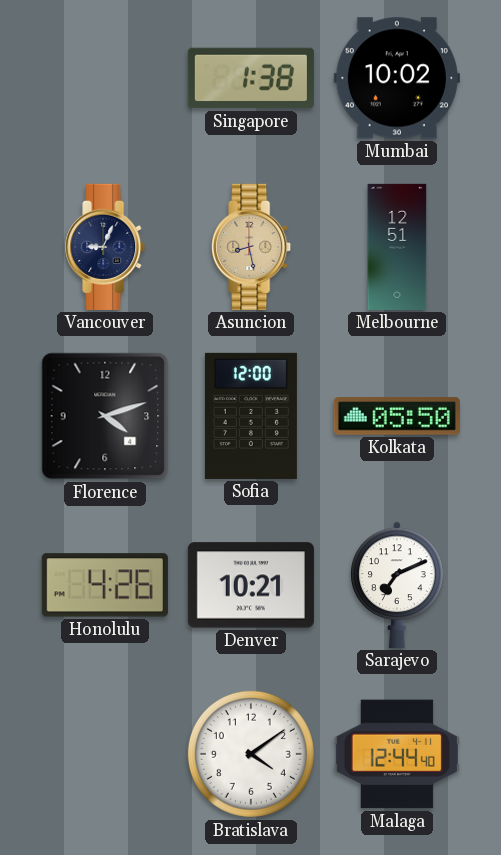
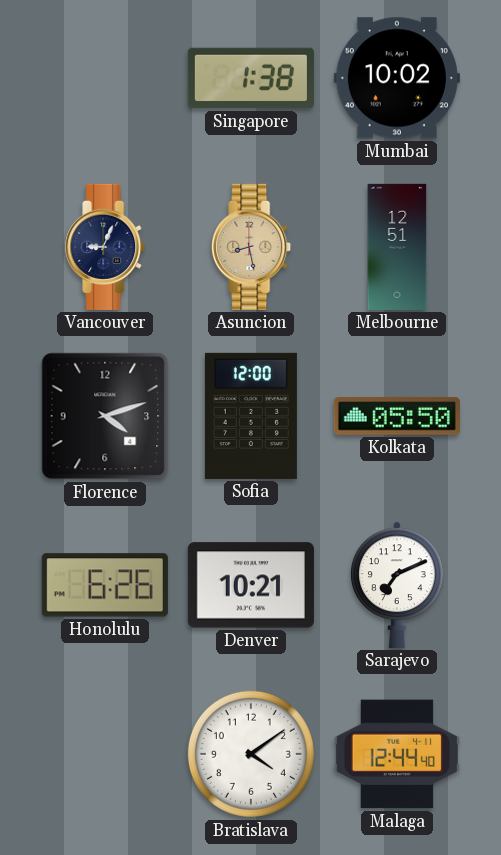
Honolulu: 4:26 -> 6:26
